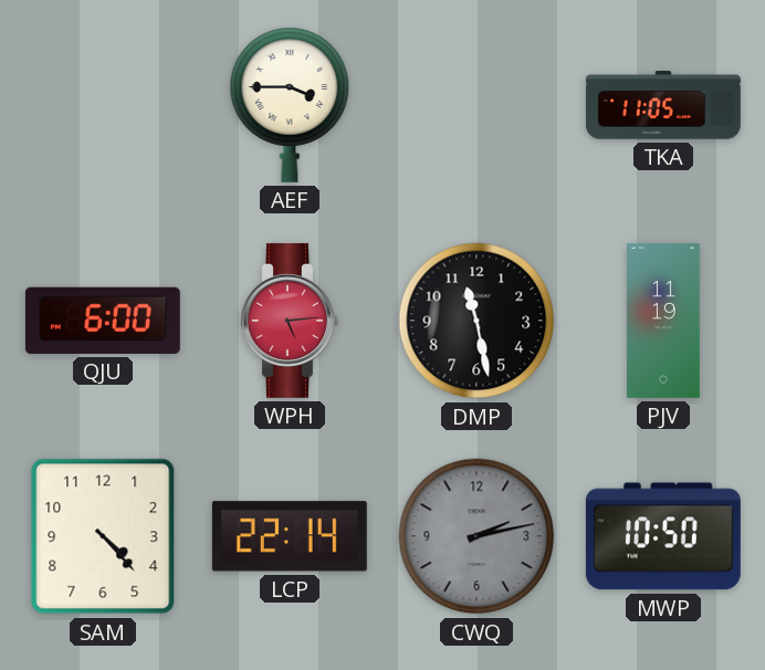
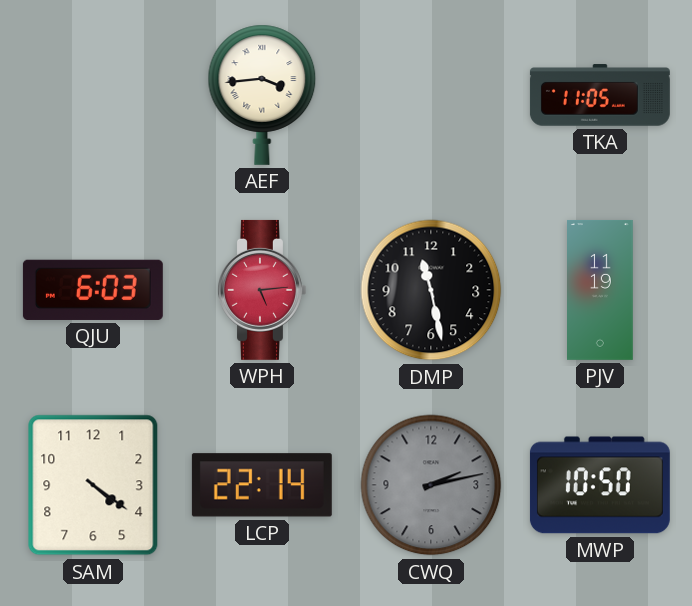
AEF: 3:45 -> 3:44
QJU: 6:00 -> 6:03
SAM: 4:23 -> 4:21
